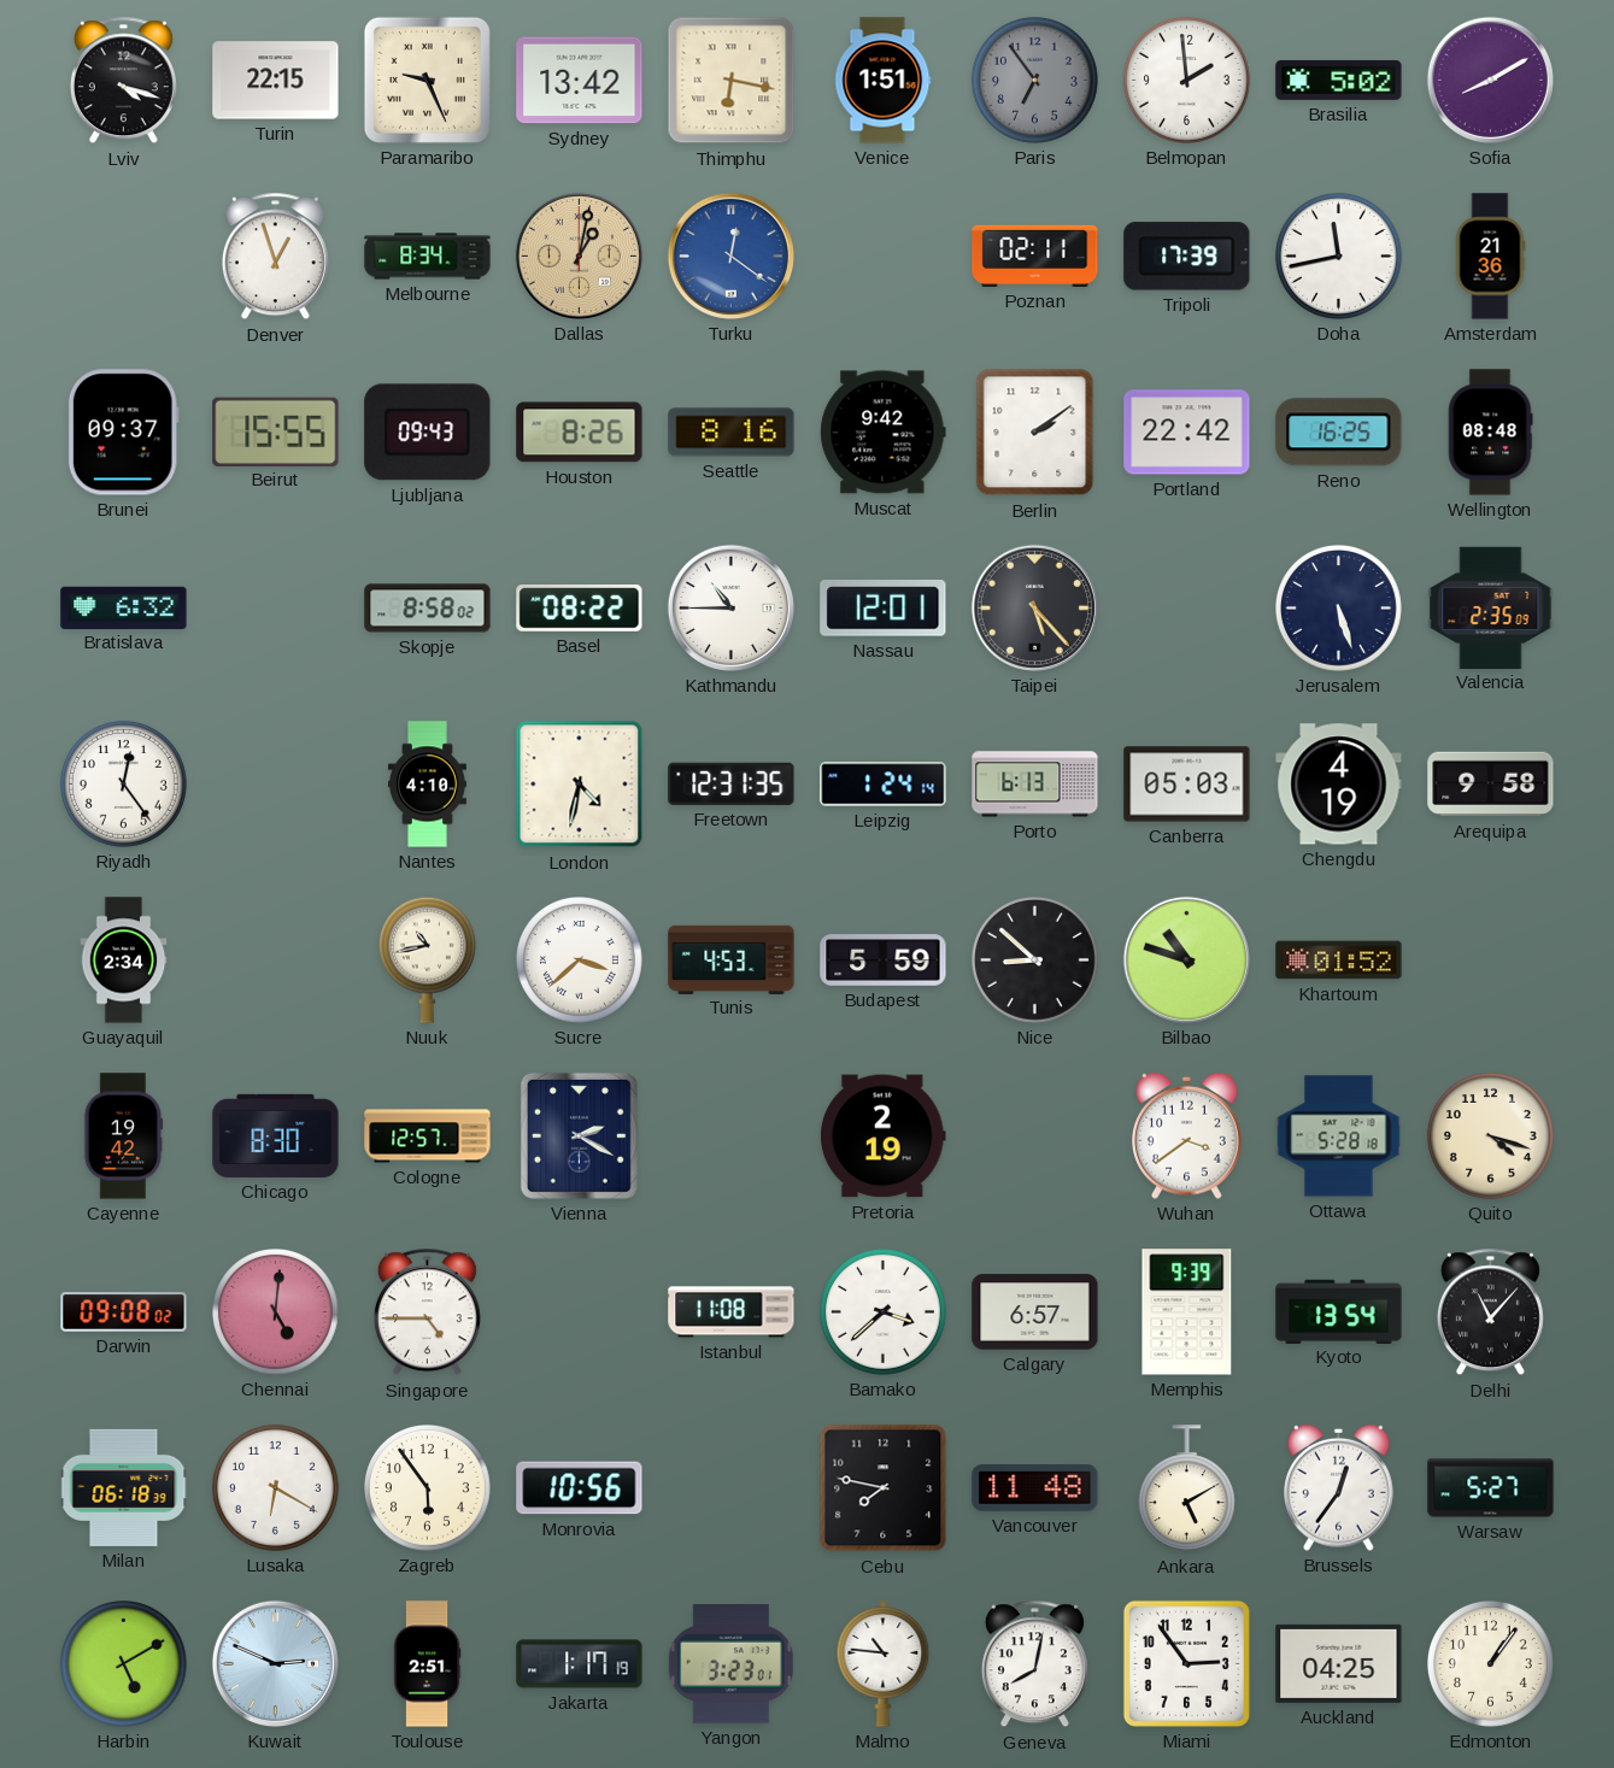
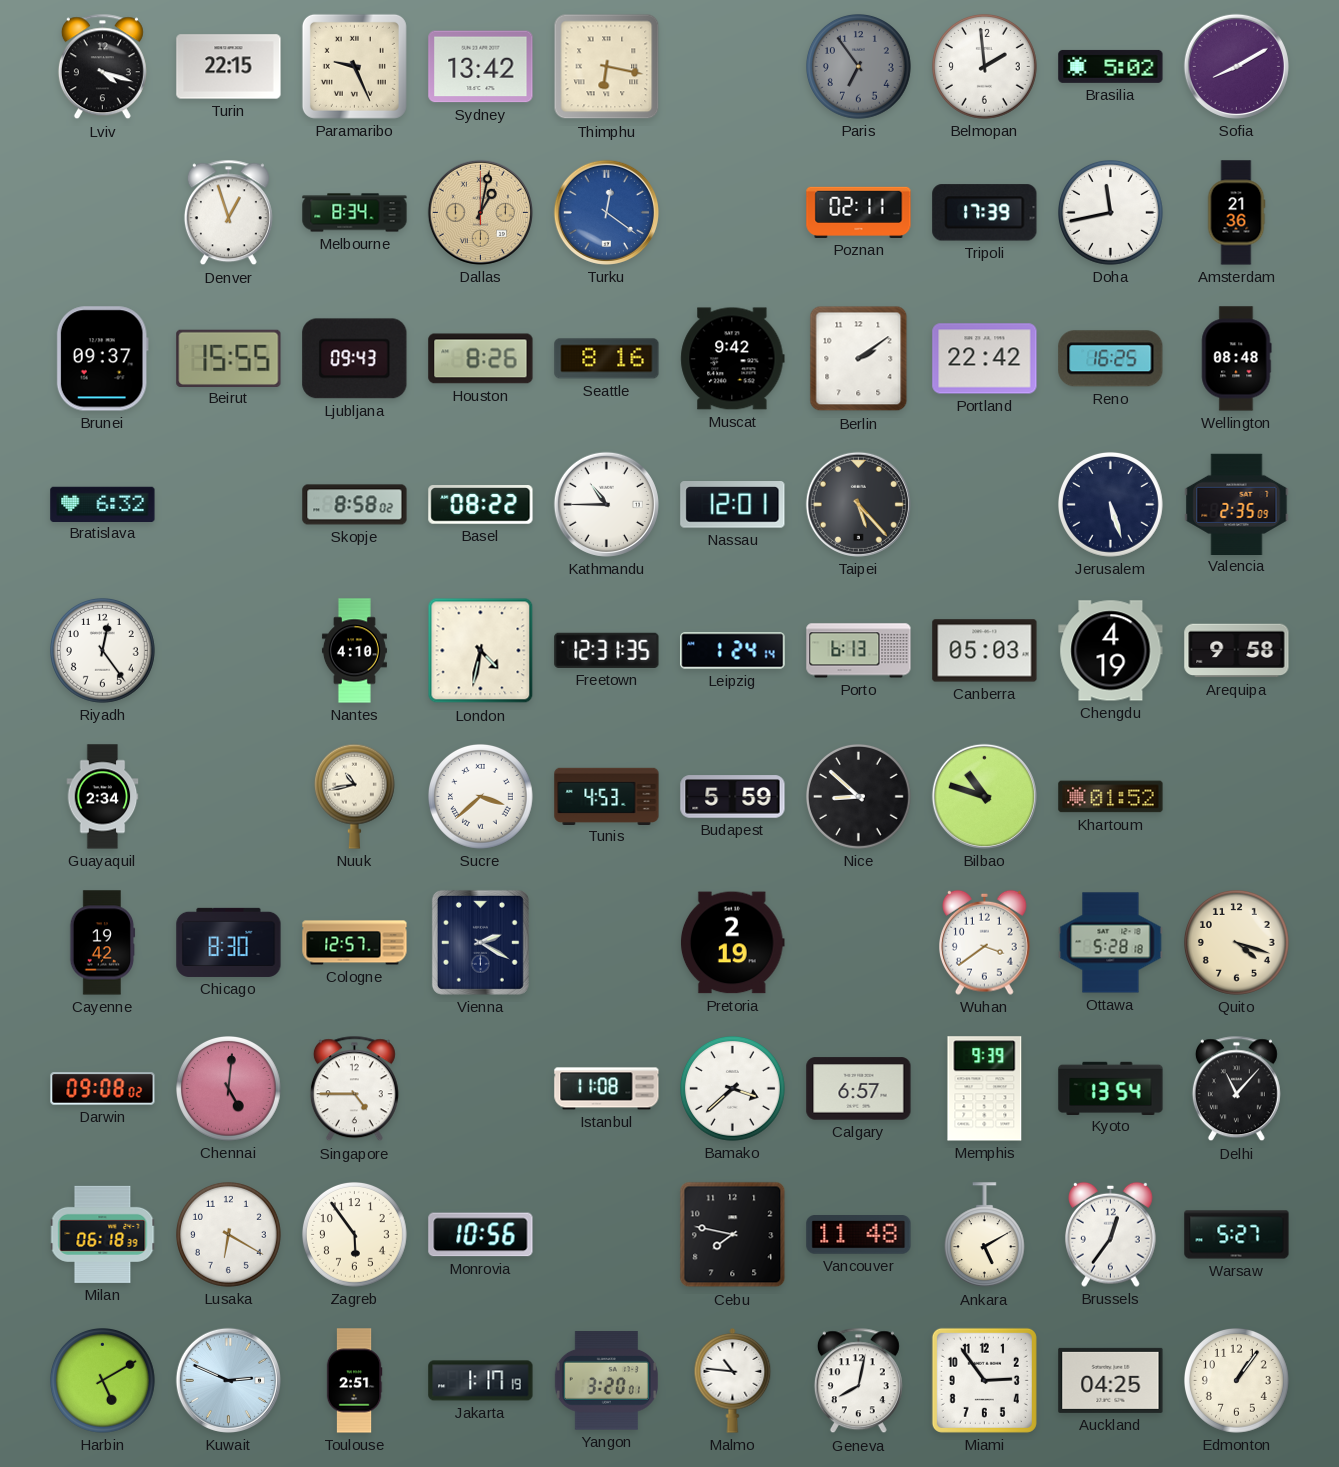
Venice: 1:51 -> none
Yangon: 3:23 -> 3:20
